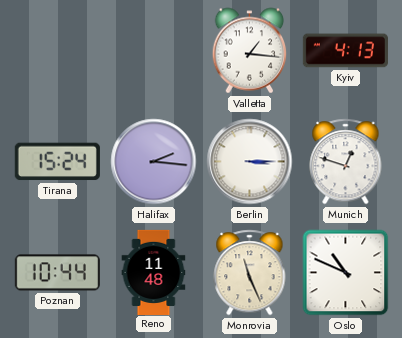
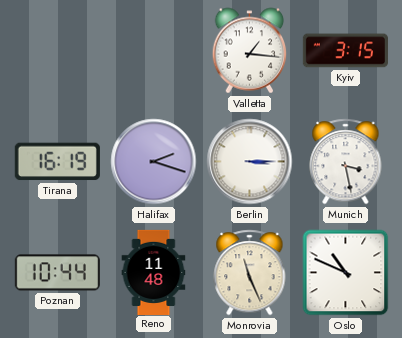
Kyiv: 4:13 -> 3:15
Tirana: 15:24 -> 16:19
Halifax: 2:16 -> 2:18
Munich: 12:48 -> 3:28
